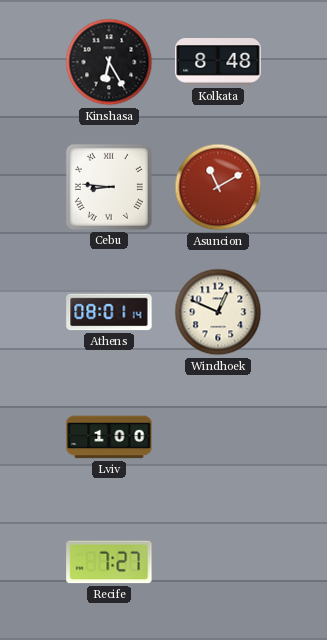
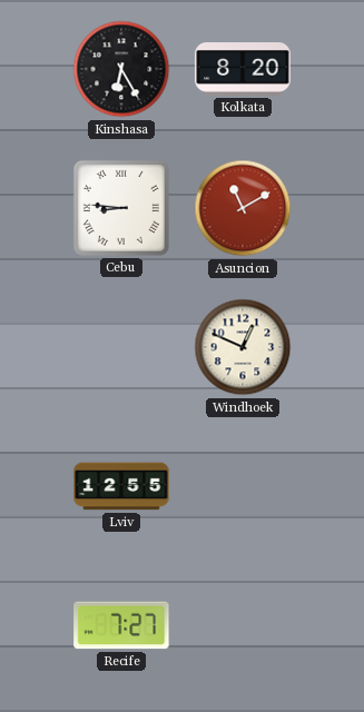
Kolkata: 8:48 -> 8:20
Athens: 08:01 -> none
Lviv: 1:00 -> 12:55
